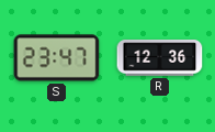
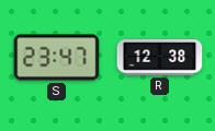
R: 12:36 -> 12:38
